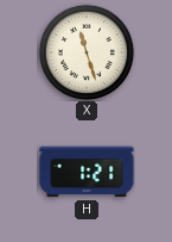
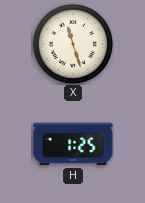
H: 1:21 -> 1:25
